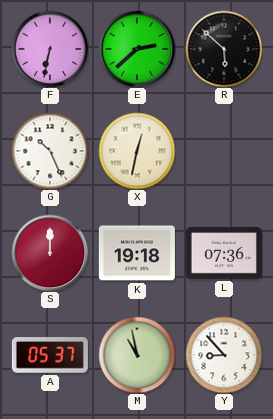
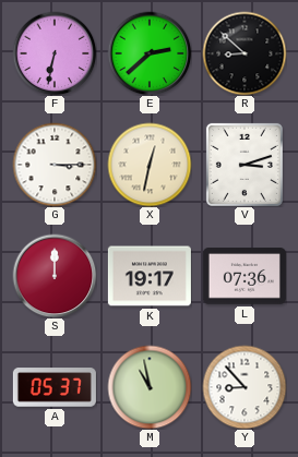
R: 5:52 -> 8:52
G: 10:26 -> 3:15
V: none -> 3:12
K: 19:18 -> 19:17
